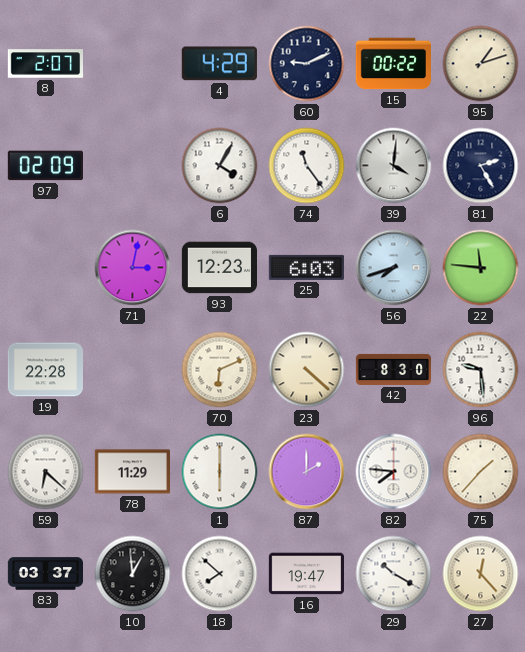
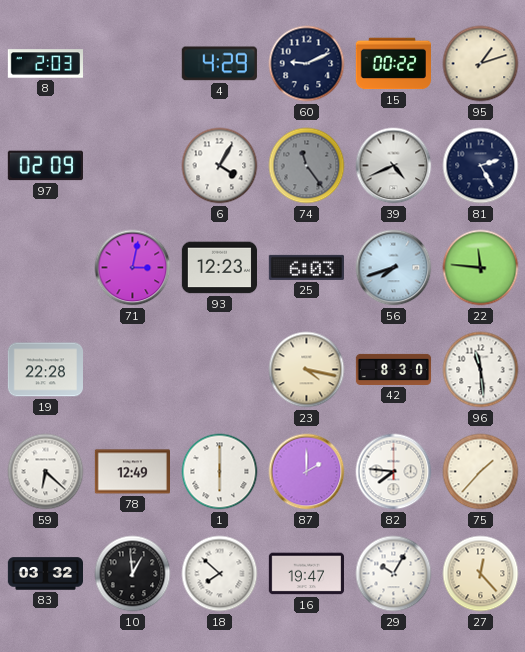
8: 2:07 -> 2:03
74 dial: white -> grey
39: 4:01 -> 4:41
70: 6:11 -> none
23: 4:22 -> 4:17
96: 9:29 -> 11:29
78: 11:29 -> 12:49
83: 03:37 -> 03:32
29: 10:20 -> 10:05
